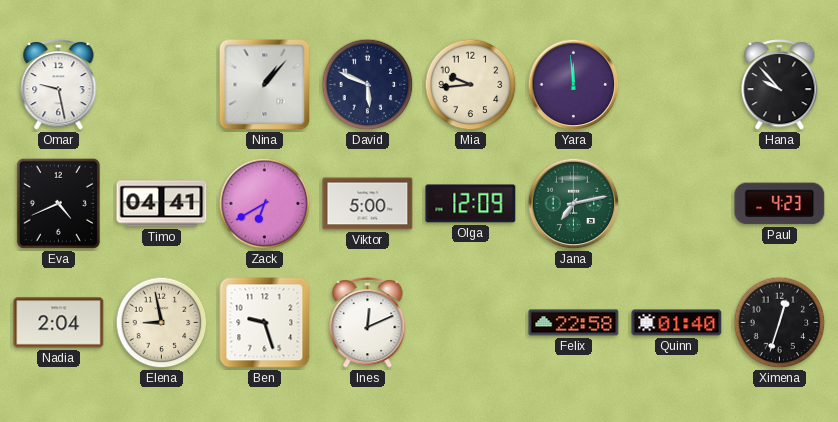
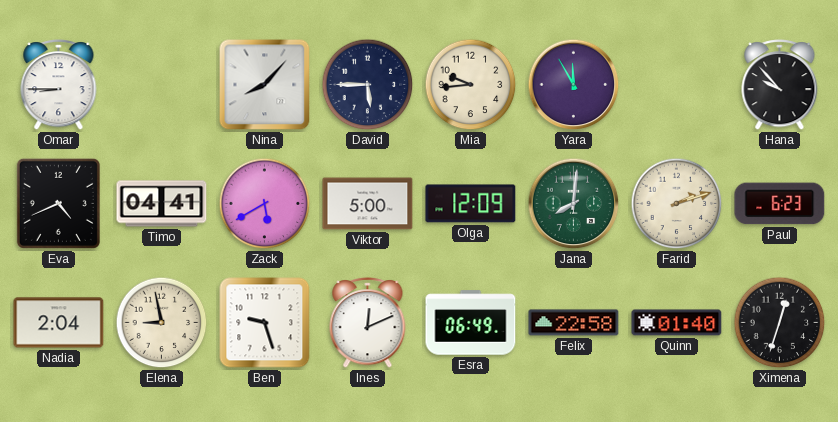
Omar: 9:28 -> 8:45
Nina: 1:07 -> 8:07
David: 5:49 -> 5:45
Yara: 11:59 -> 11:55
Zack: 6:40 -> 5:40
Jana: 7:13 -> 8:01
Farid: none -> 2:12
Paul: 4:23 -> 6:23
Esra: none -> 06:49
